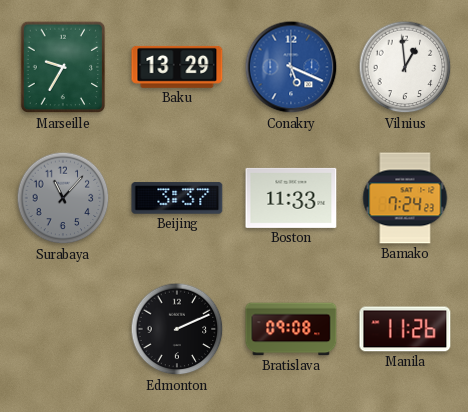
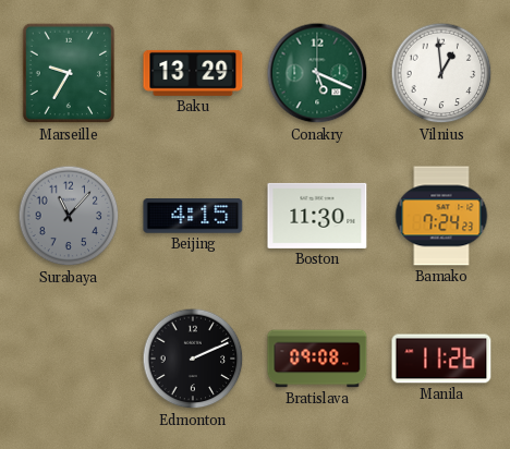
Conakry dial: blue -> green
Beijing: 3:37 -> 4:15
Boston: 11:33 -> 11:30
